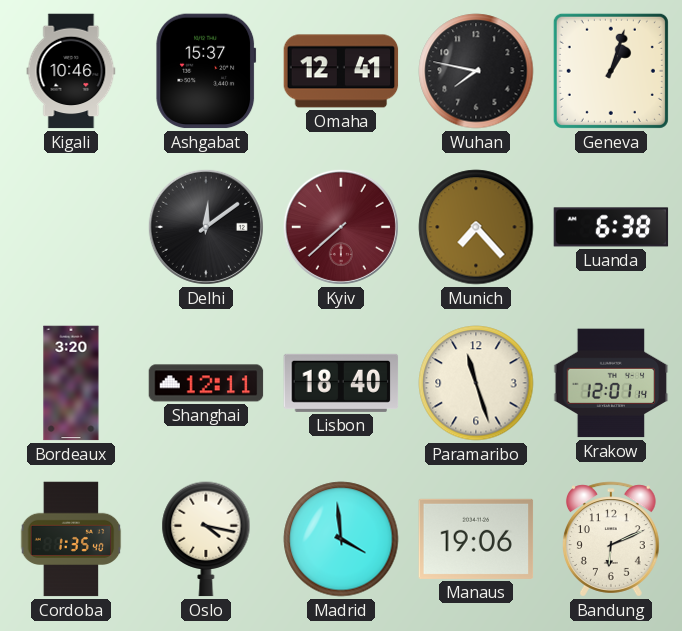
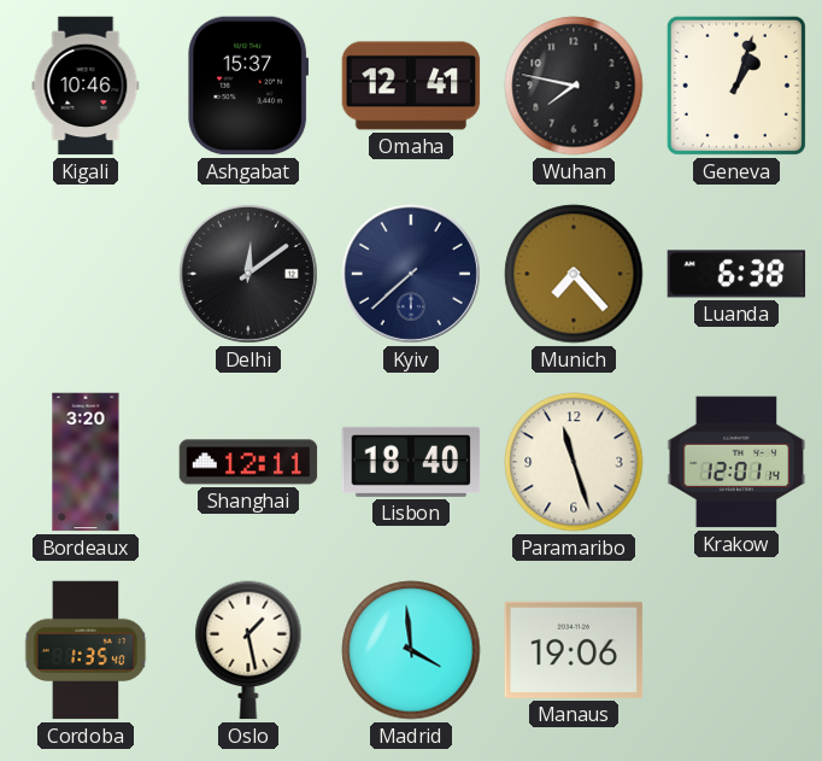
Kyiv dial: burgundy -> navy
Oslo: 4:17 -> 1:28
Bandung: 6:11 -> none
